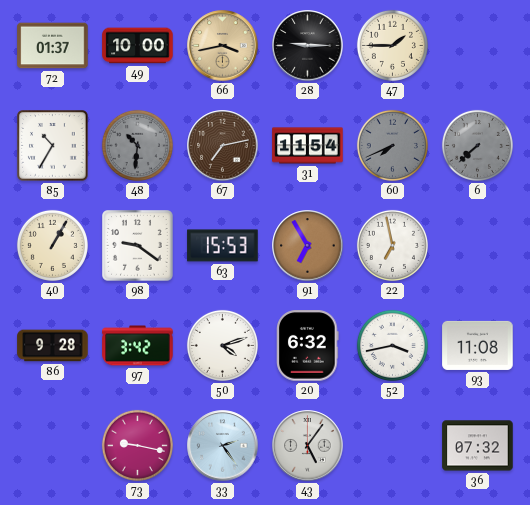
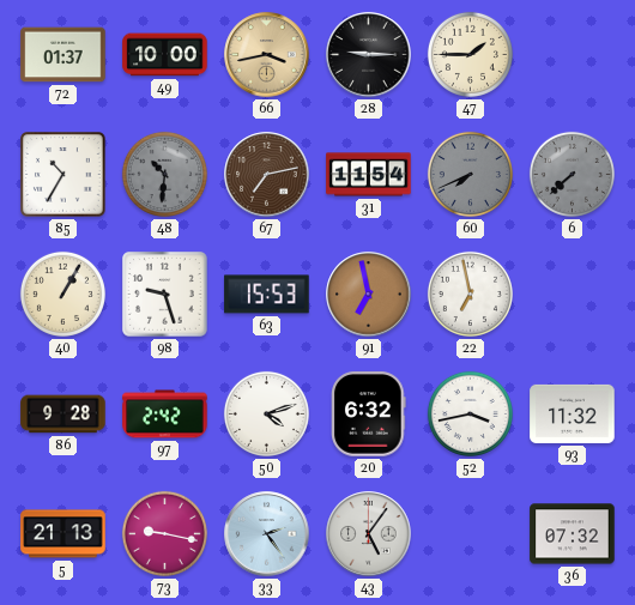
98: 9:21 -> 9:27
91: 6:55 -> 6:58
97: 3:42 -> 2:42
93: 11:08 -> 11:32
5: none -> 21:13
